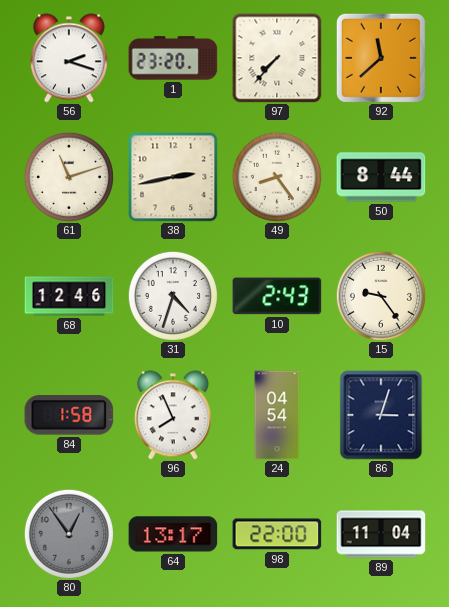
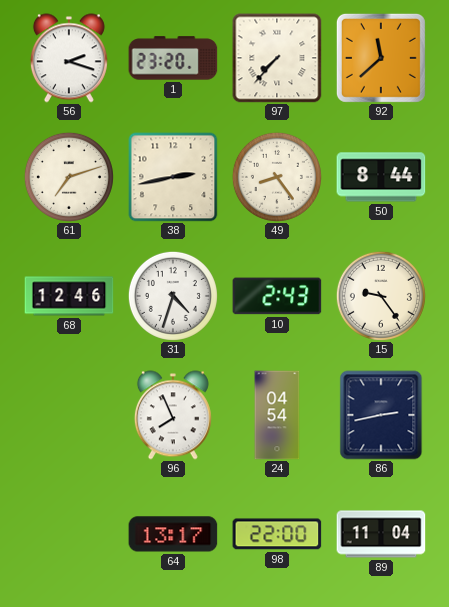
61: 11:12 -> 7:12
84: 1:58 -> none
86: 3:03 -> 2:43
80: 12:54 -> none
